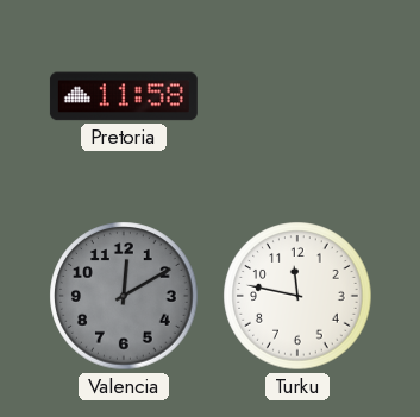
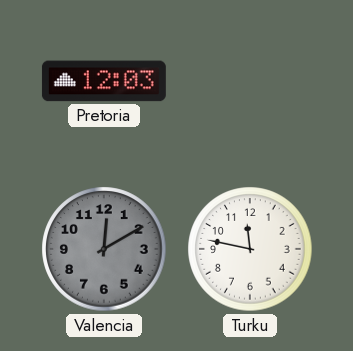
Pretoria: 11:58 -> 12:03
